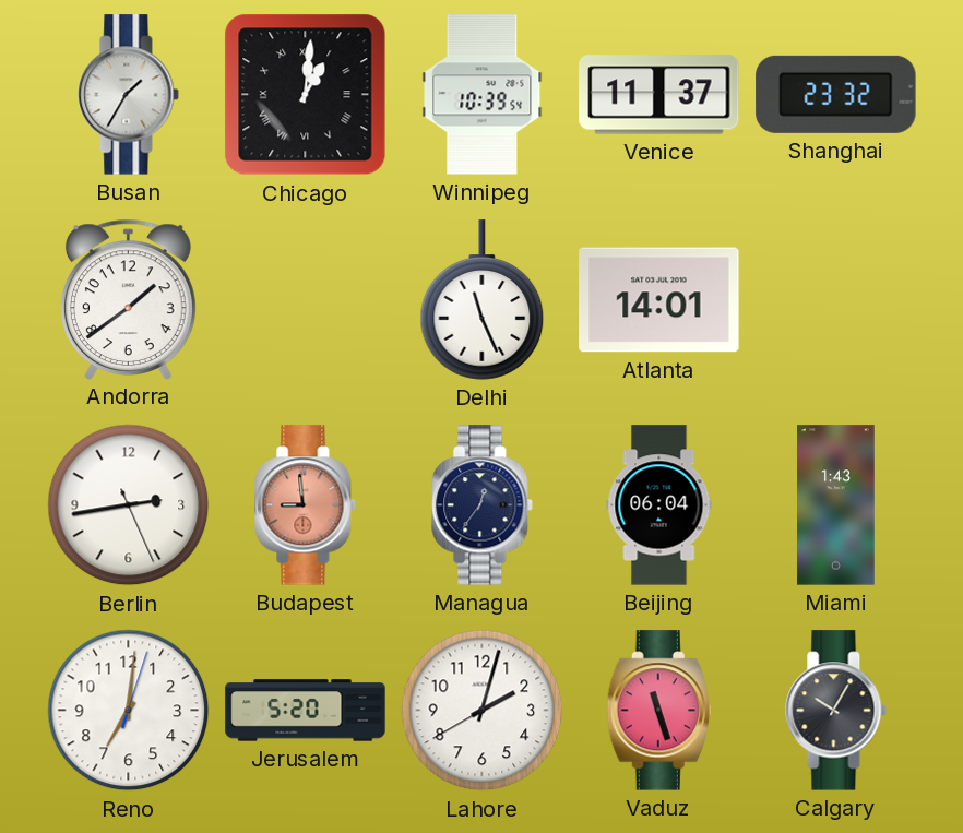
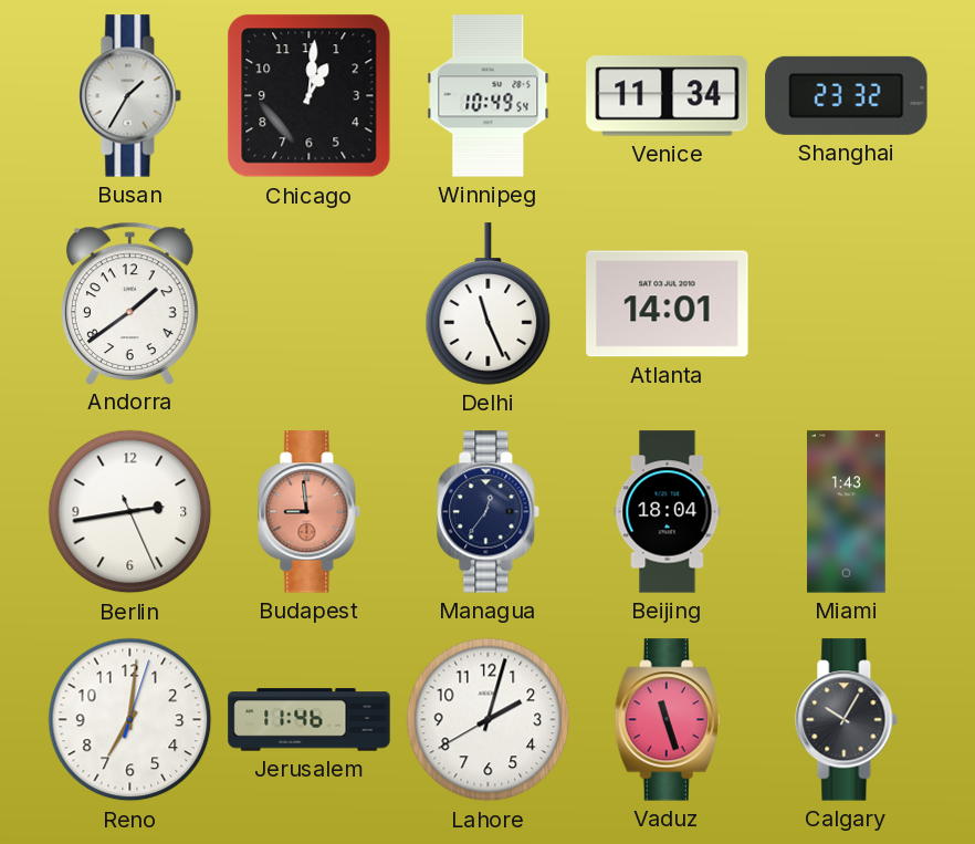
Chicago numerals: Roman -> Arabic
Winnipeg: 10:39 -> 10:49
Venice: 11:37 -> 11:34
Beijing: 06:04 -> 18:04
Jerusalem: 5:20 -> 11:46
